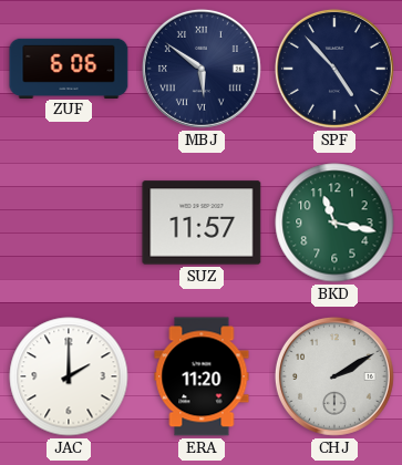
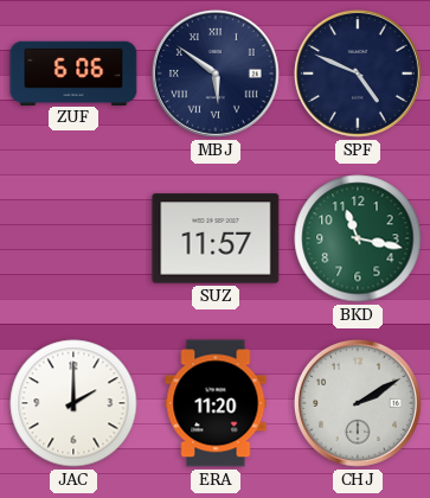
SPF: 4:53 -> 4:49
